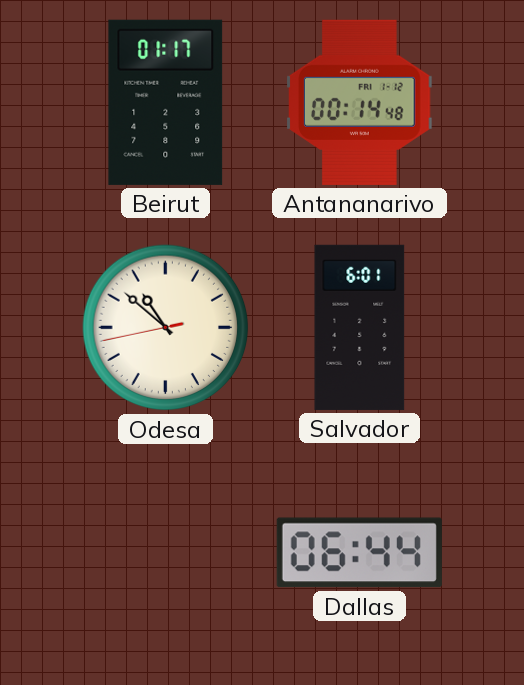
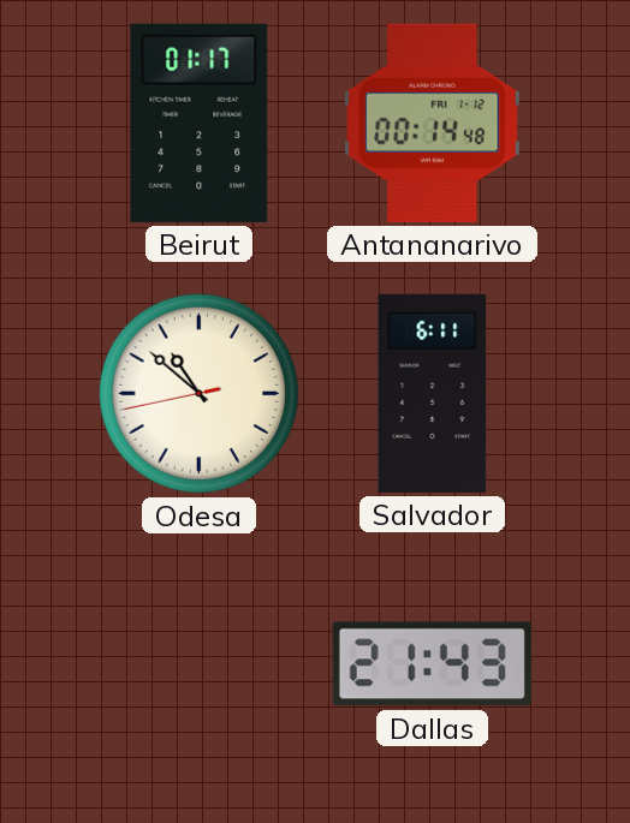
Salvador: 6:01 -> 6:11
Dallas: 06:44 -> 21:43
